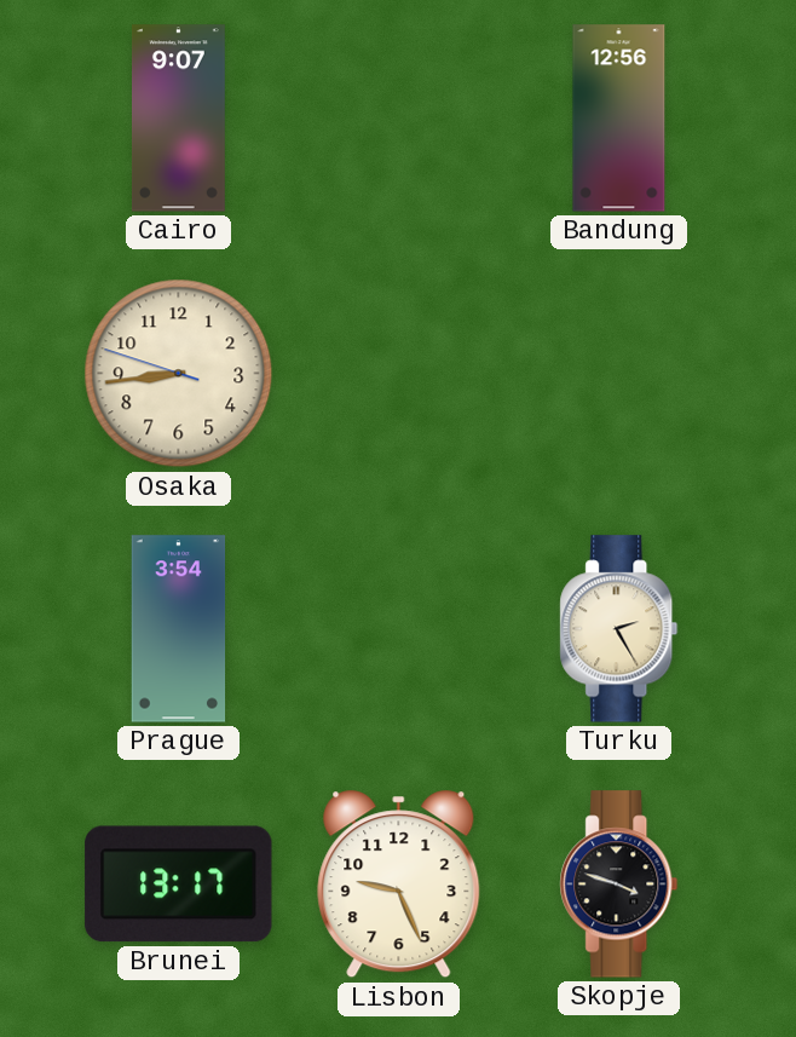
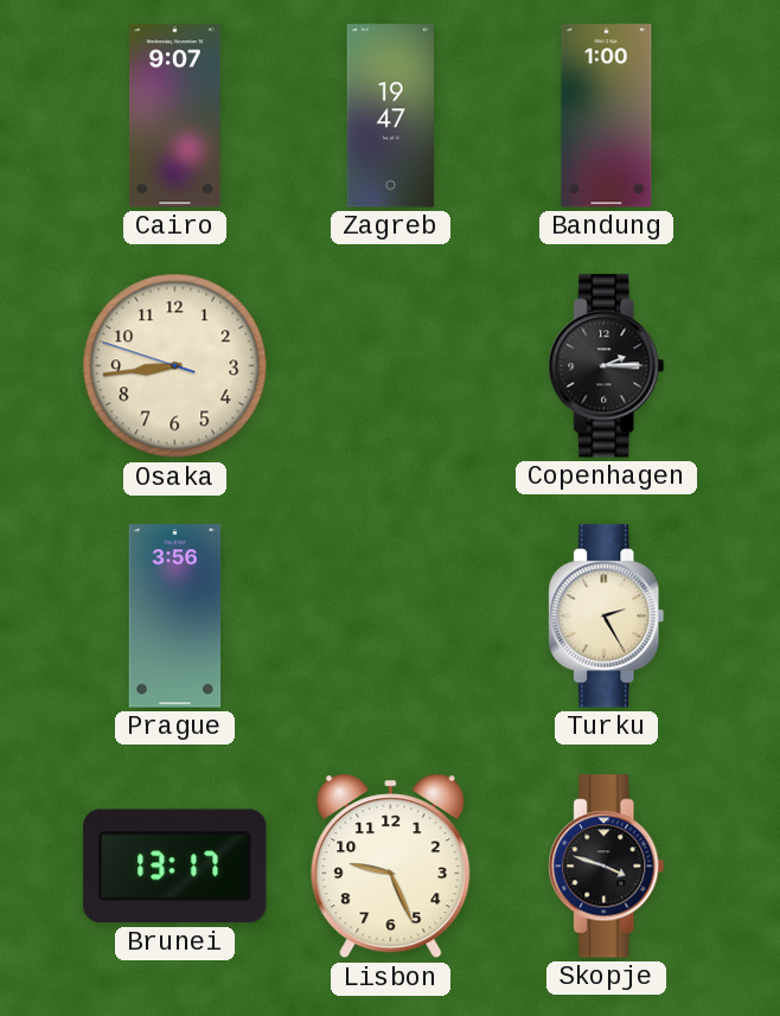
Zagreb: none -> 19:47
Bandung: 12:56 -> 1:00
Copenhagen: none -> 2:15
Prague: 3:54 -> 3:56
